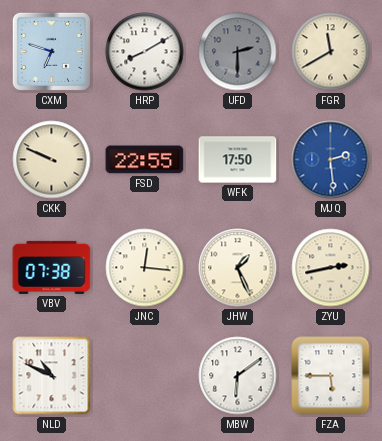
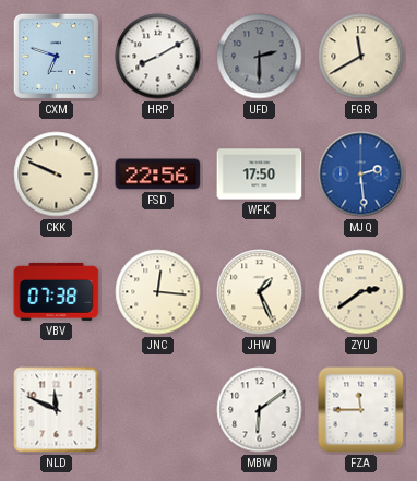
FSD: 22:55 -> 22:56
ZYU: 2:43 -> 2:39
NLD: 10:49 -> 11:49
FZA: 5:45 -> 11:45
